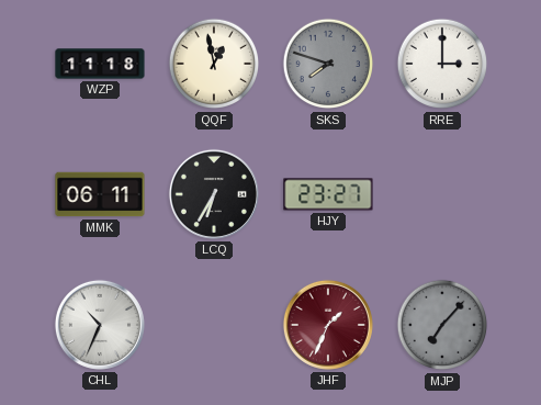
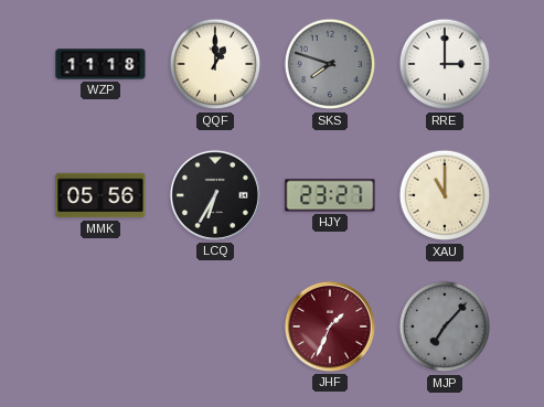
QQF: 12:58 -> 1:00
MMK: 06:11 -> 05:56
XAU: none -> 11:00
CHL: 10:34 -> none
